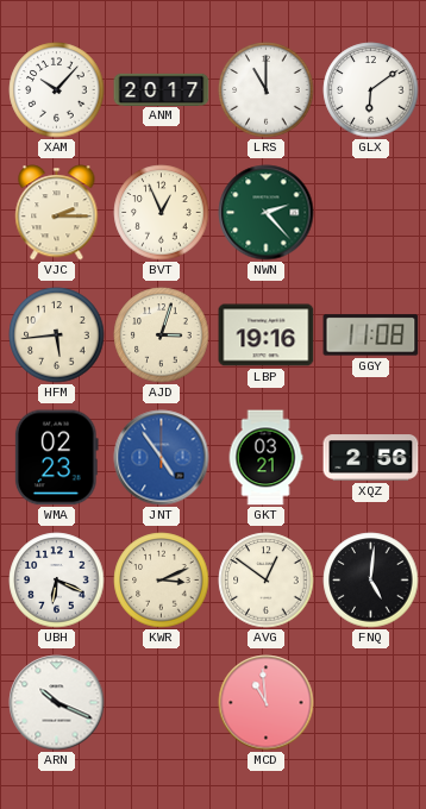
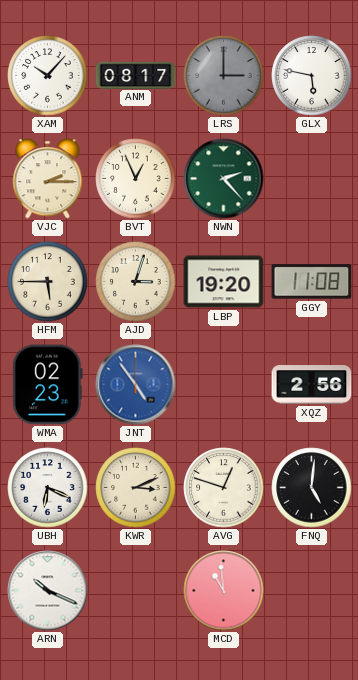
ANM: 20:17 -> 08:17
LRS: 11:00 -> 3:00
LRS dial: white -> grey
GLX: 6:09 -> 5:47
HFM: 5:44 -> 5:45
LBP: 19:16 -> 19:20
GKT: 03:21 -> none
AVG: 12:51 -> 12:48
